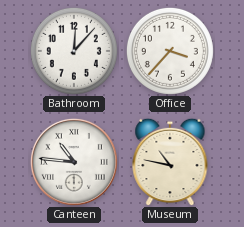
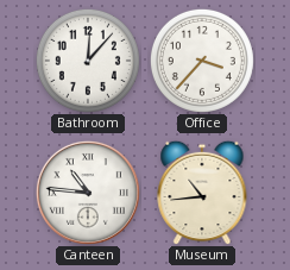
Museum: 10:47 -> 10:44
